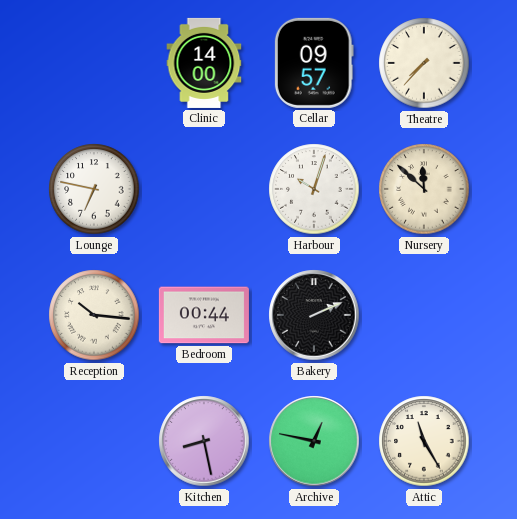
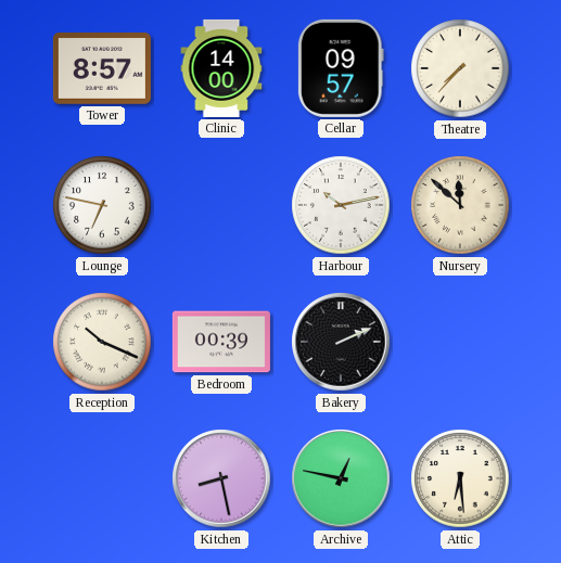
Tower: none -> 8:57
Harbour: 10:03 -> 10:13
Reception: 10:16 -> 10:19
Bedroom: 00:44 -> 00:39
Attic: 11:25 -> 6:29
